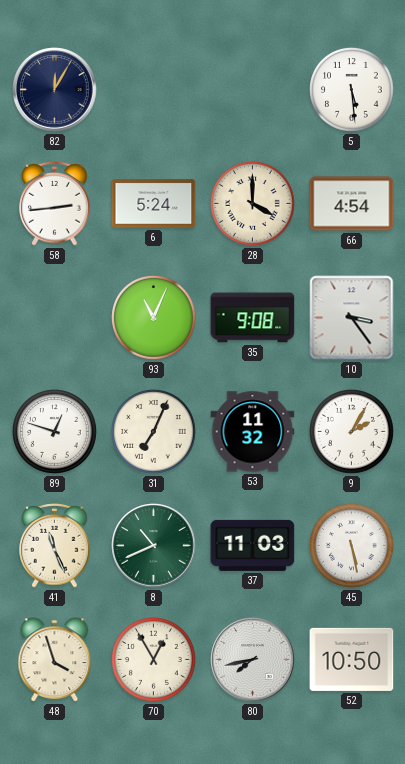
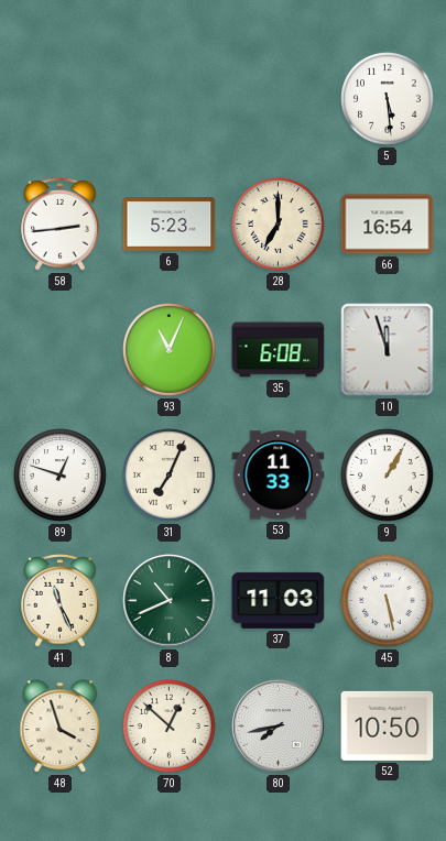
82: 12:05 -> none
6: 5:24 -> 5:23
28: 4:00 -> 7:00
66: 4:54 -> 16:54
35: 9:08 -> 6:08
10: 3:24 -> 11:57
53: 11:32 -> 11:33
9: 2:05 -> 1:05
70: 12:55 -> 12:52
